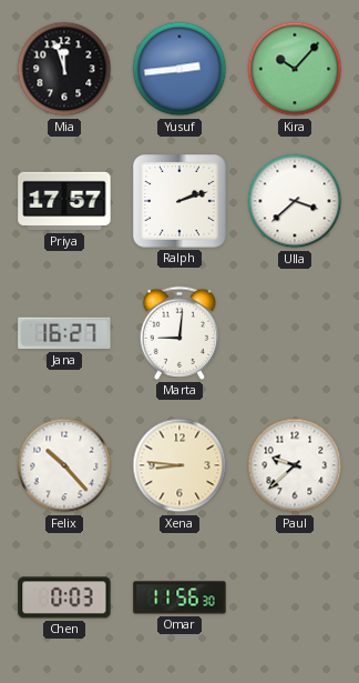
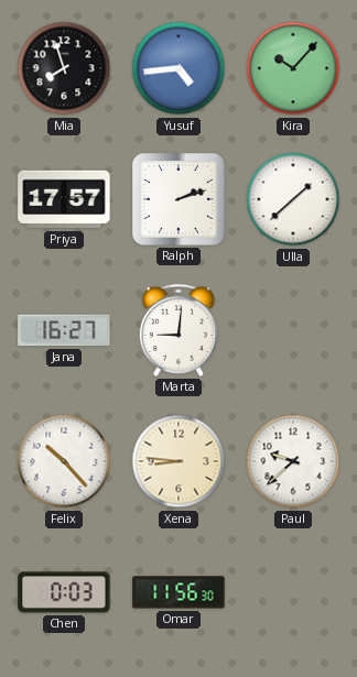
Mia: 11:57 -> 7:57
Yusuf: 2:44 -> 4:44
Ulla: 3:38 -> 1:38
